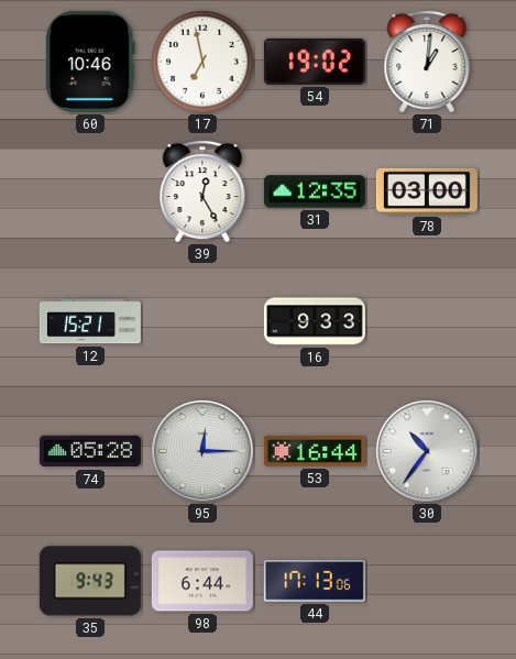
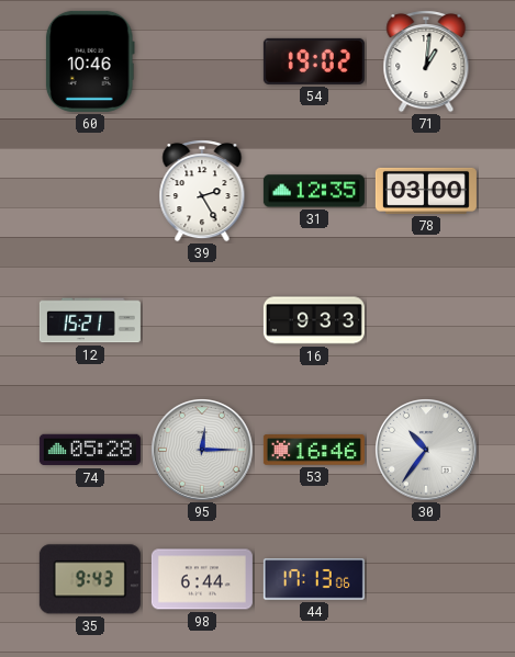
17: 6:58 -> none
39: 12:25 -> 2:25
53: 16:44 -> 16:46
